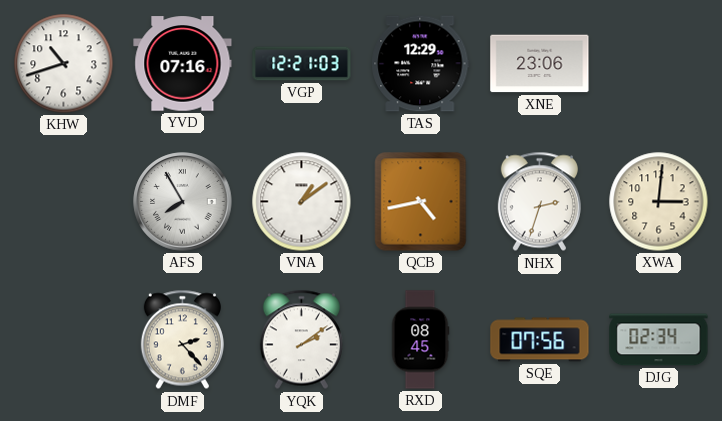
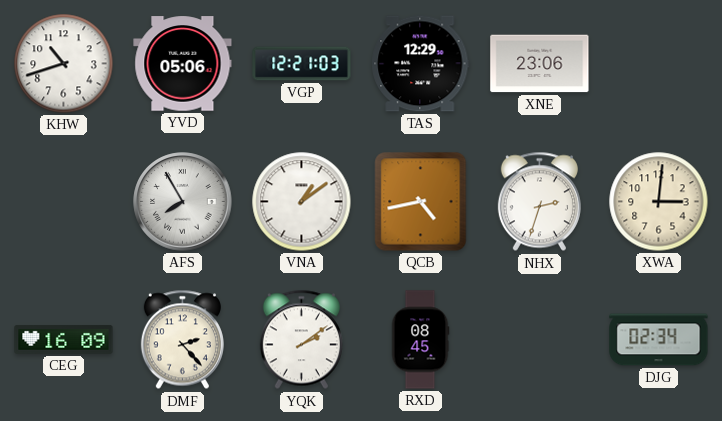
YVD: 07:16 -> 05:06
CEG: none -> 16:09
SQE: 07:56 -> none
